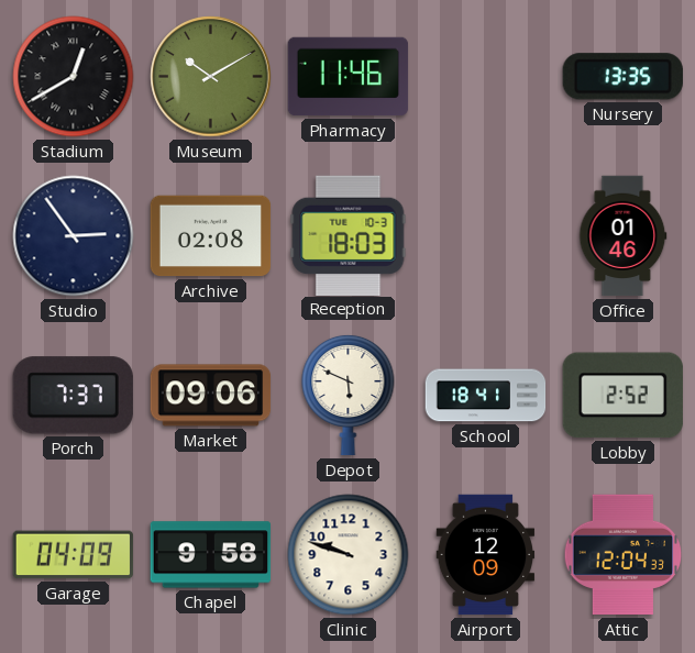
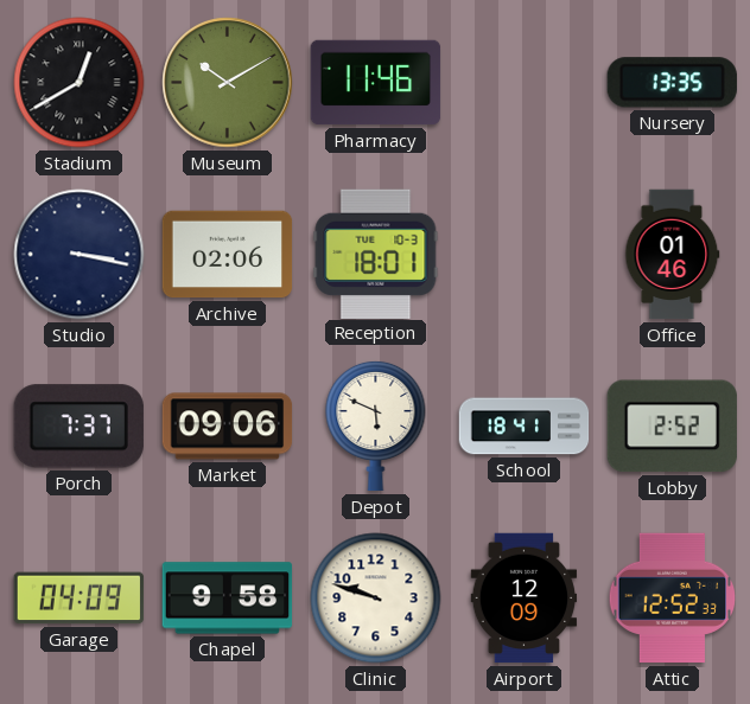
Studio: 2:54 -> 3:17
Archive: 02:08 -> 02:06
Reception: 18:03 -> 18:01
Attic: 12:04 -> 12:52
